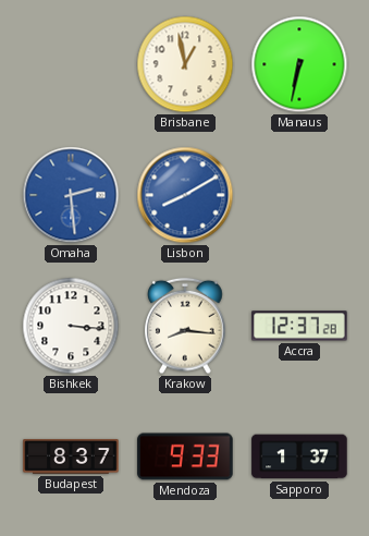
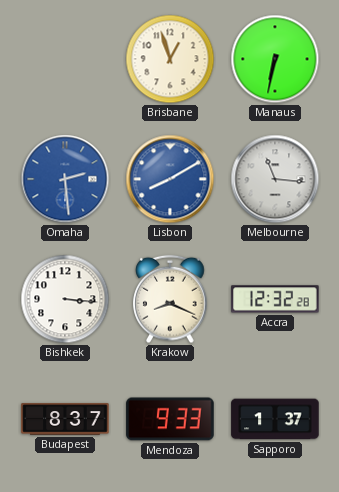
Brisbane: 12:58 -> 12:57
Melbourne: none -> 11:16
Krakow: 8:16 -> 8:19
Accra: 12:37 -> 12:32
